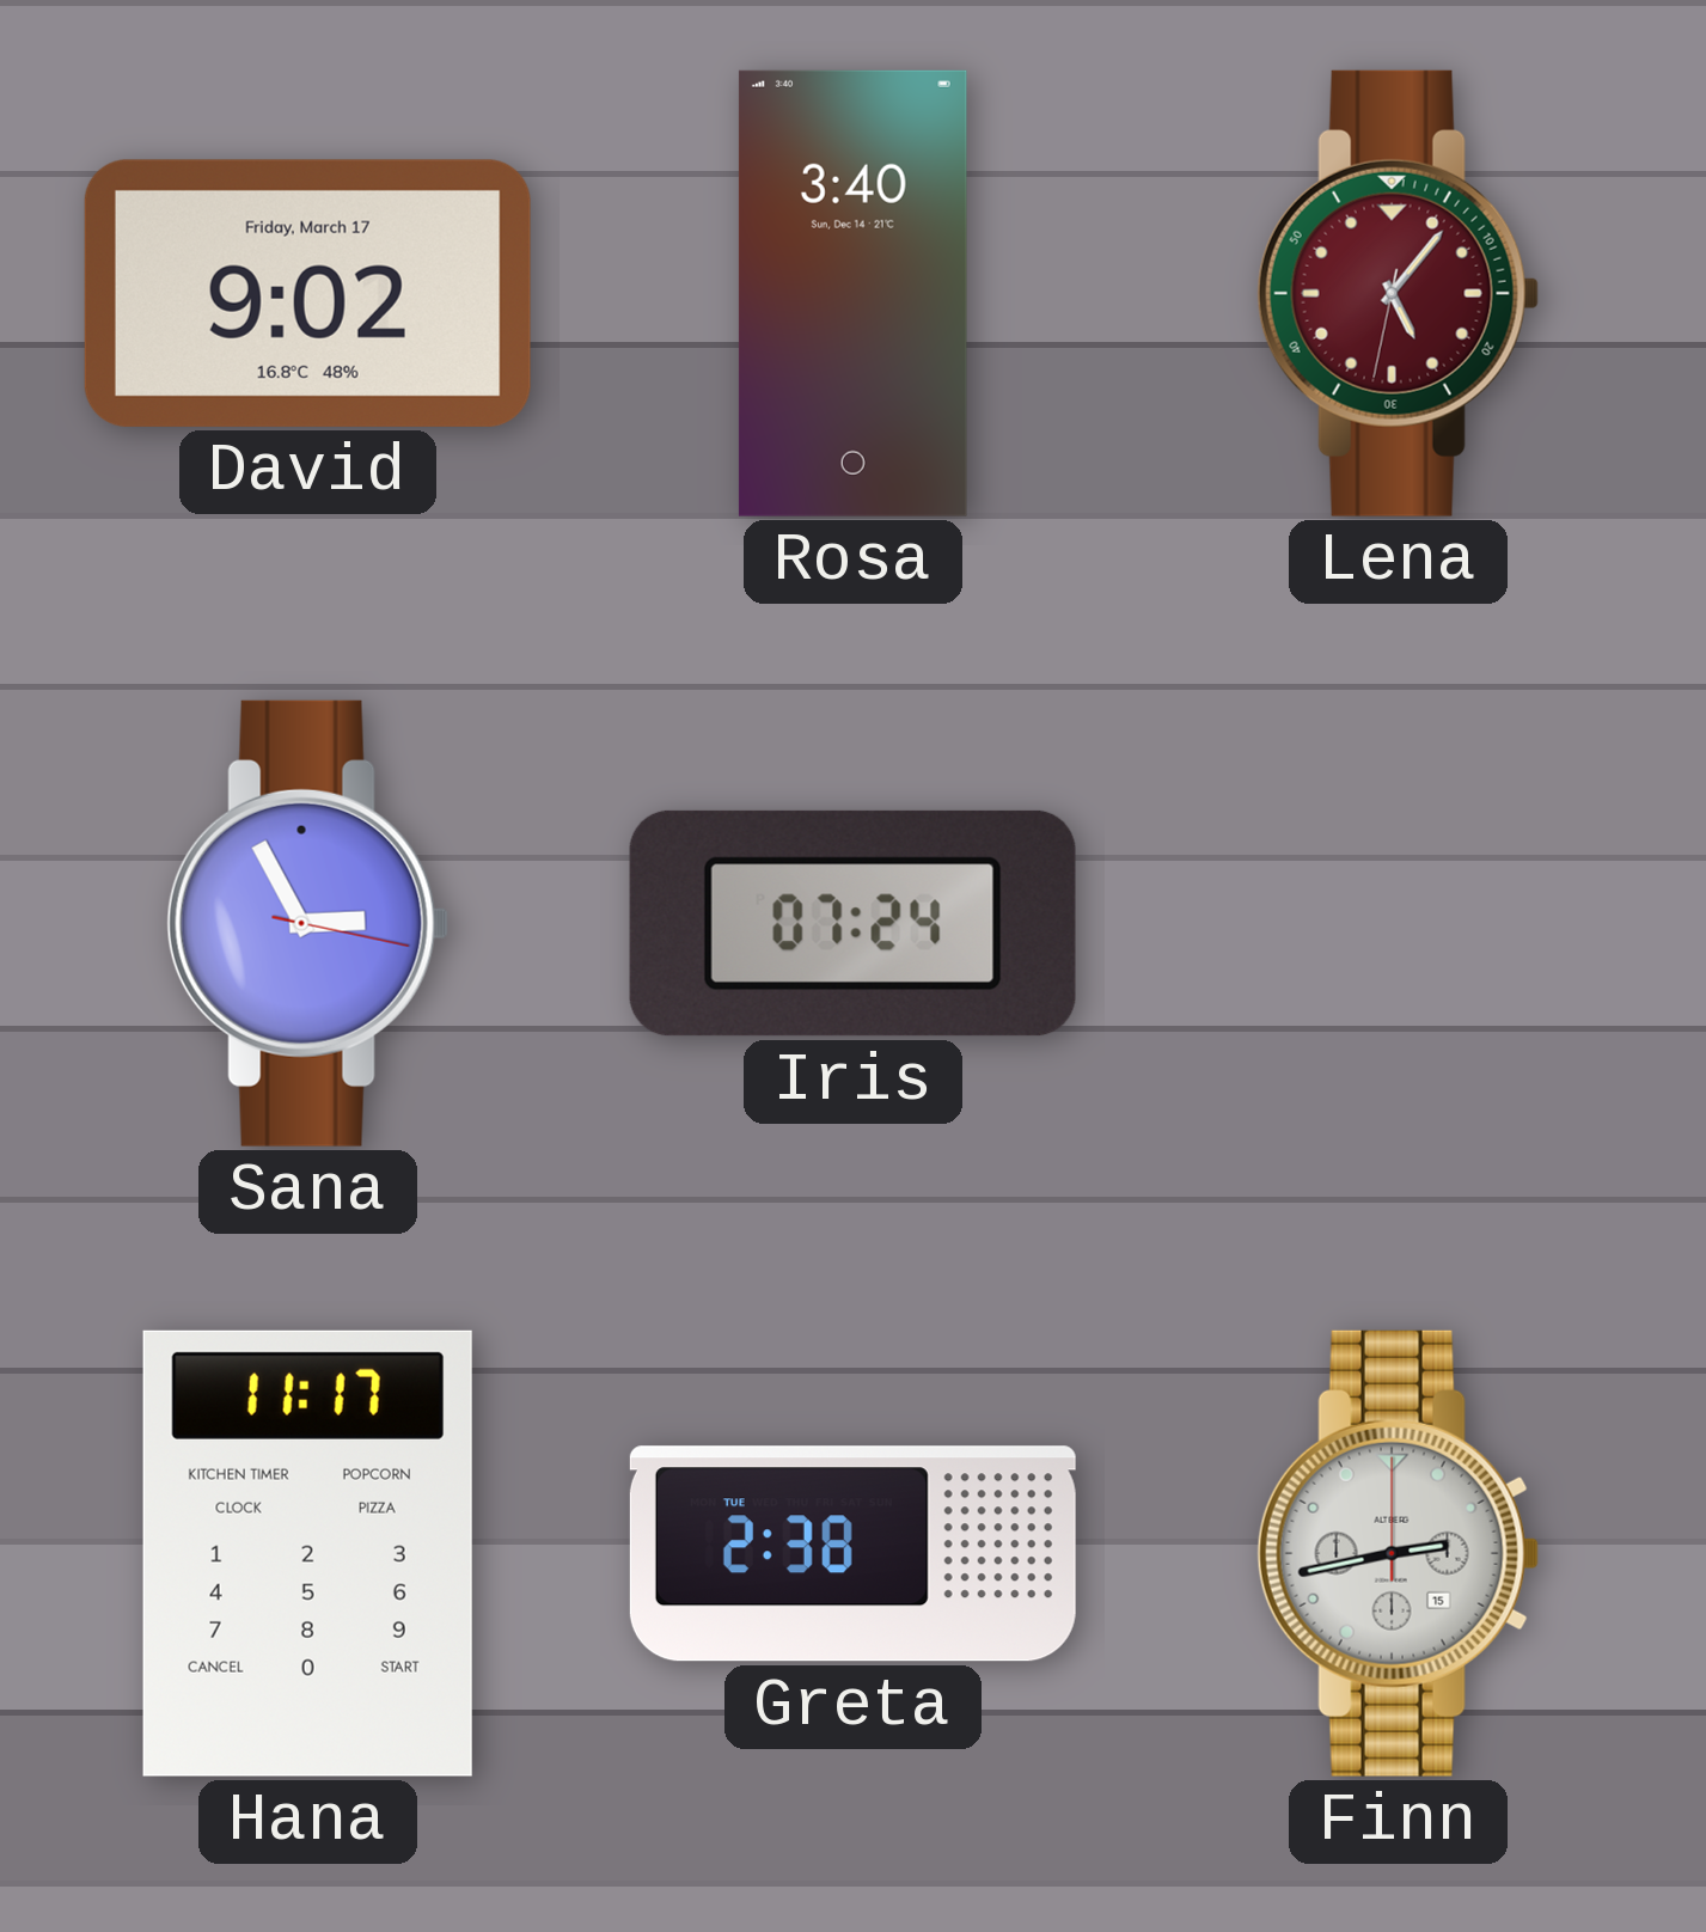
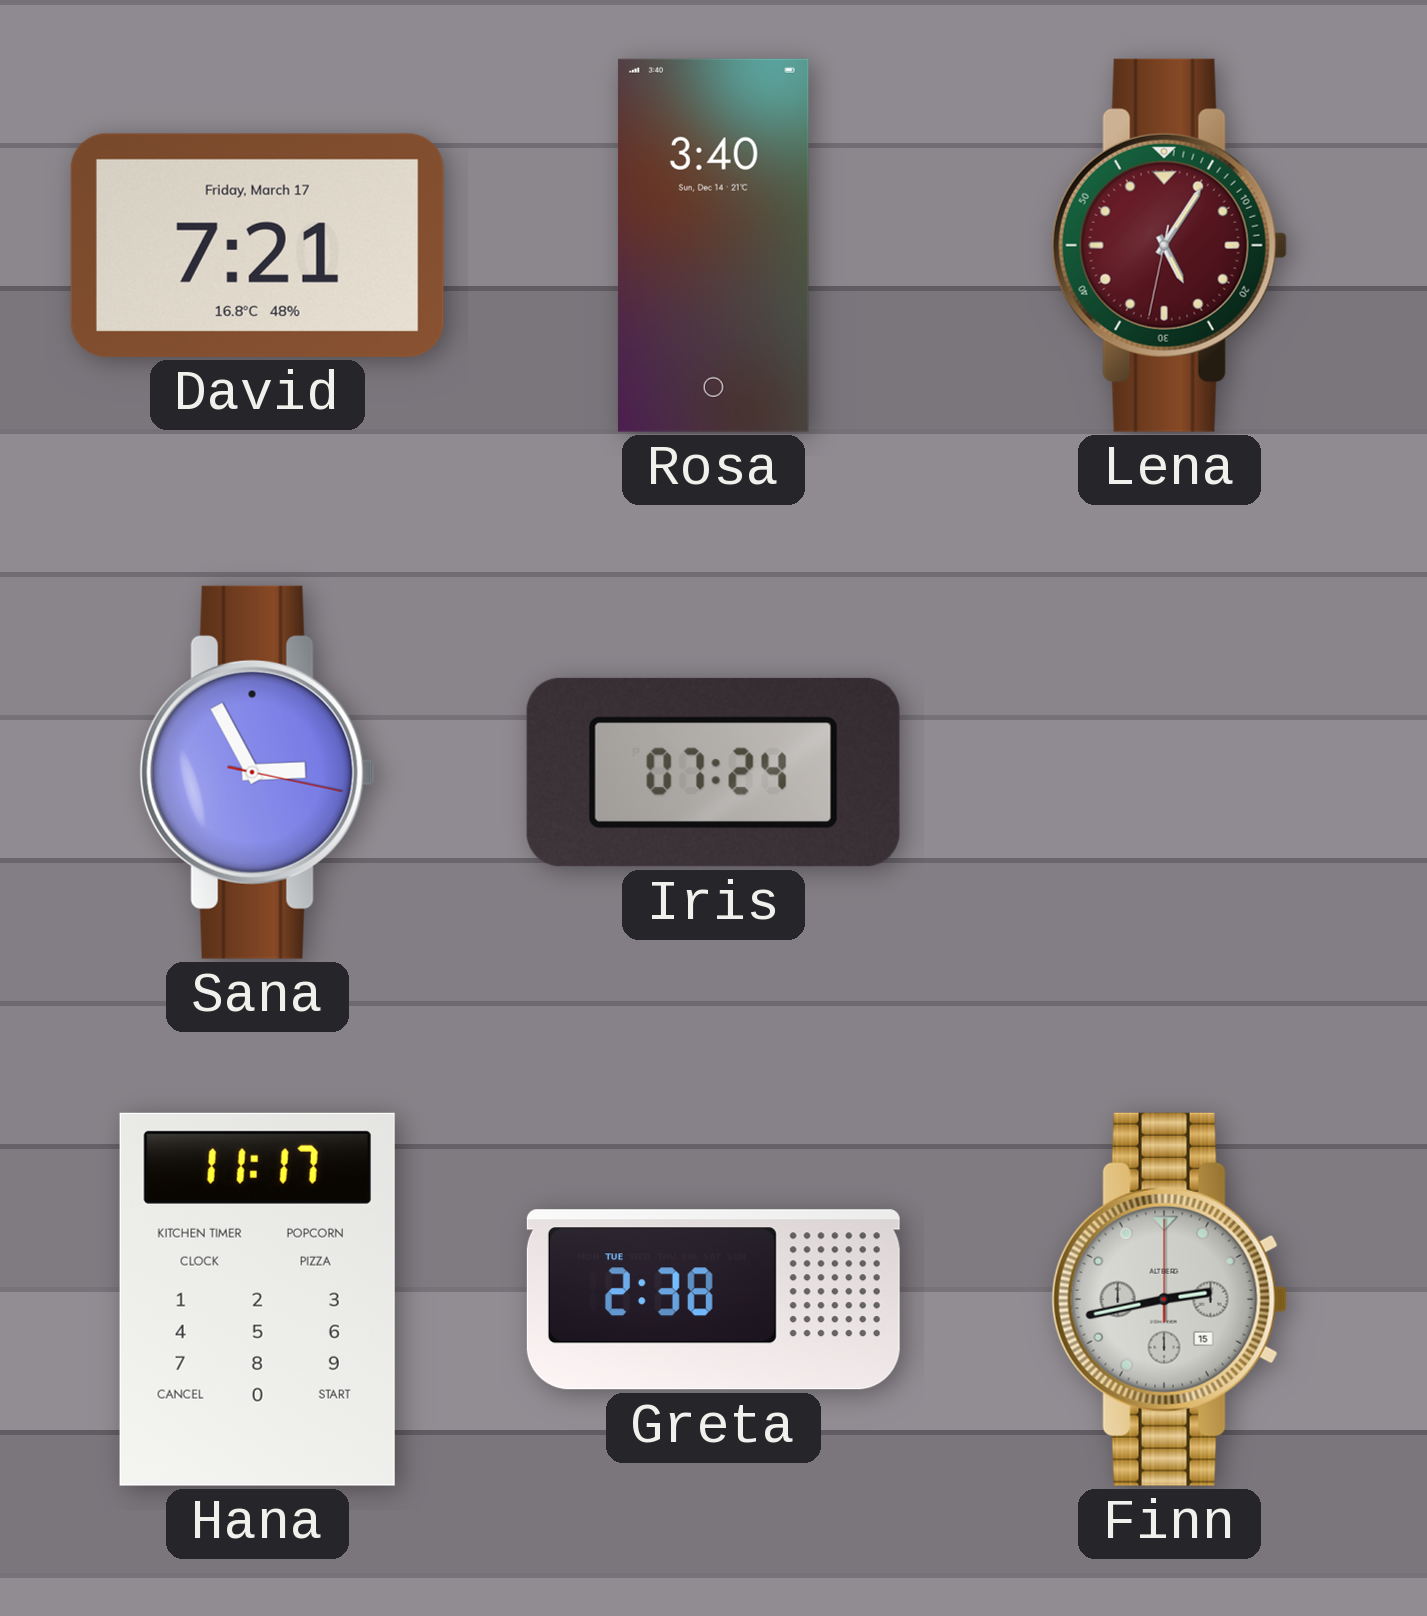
David: 9:02 -> 7:21
Lena: 5:06 -> 5:05
